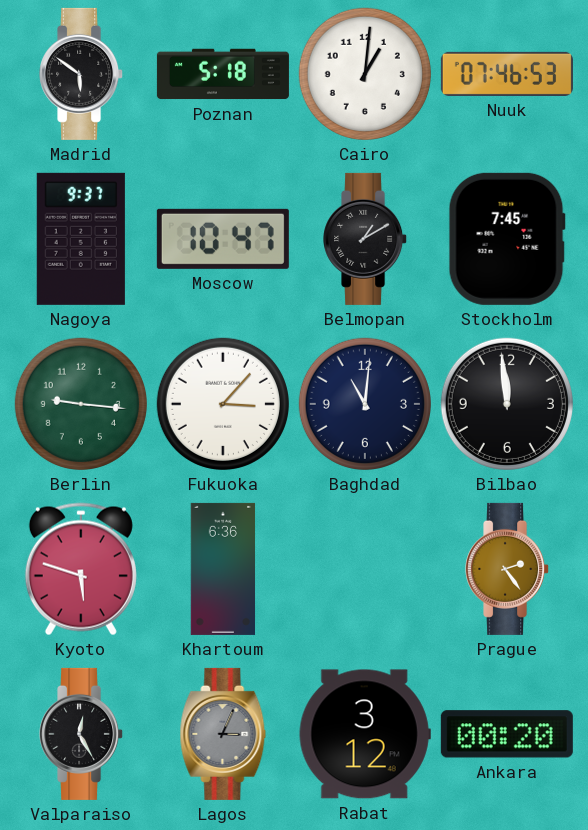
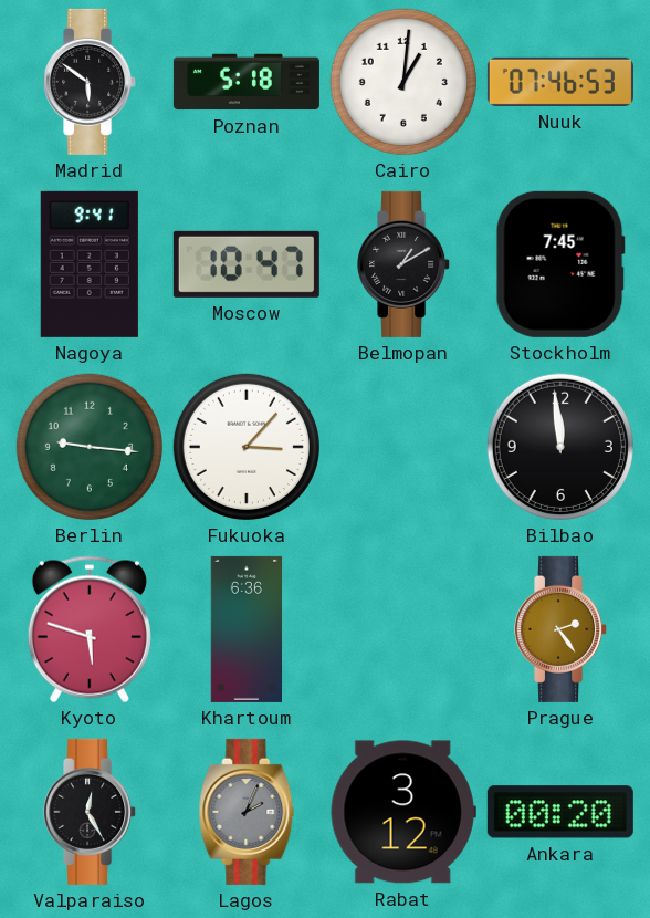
Nagoya: 9:37 -> 9:41
Baghdad: 11:01 -> none
Lagos: 3:04 -> 2:04
